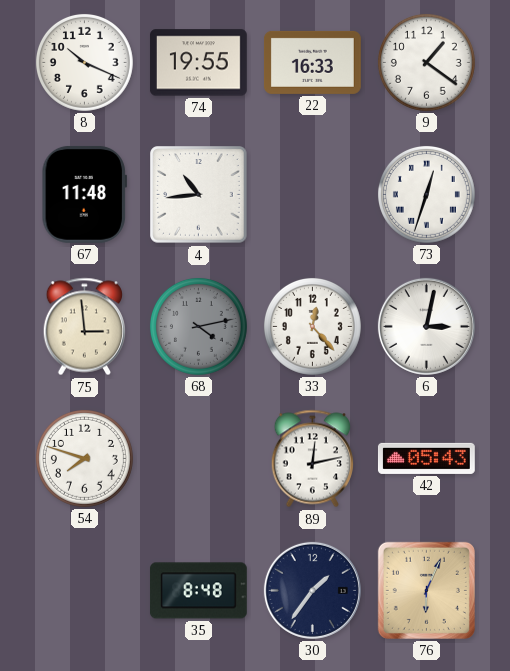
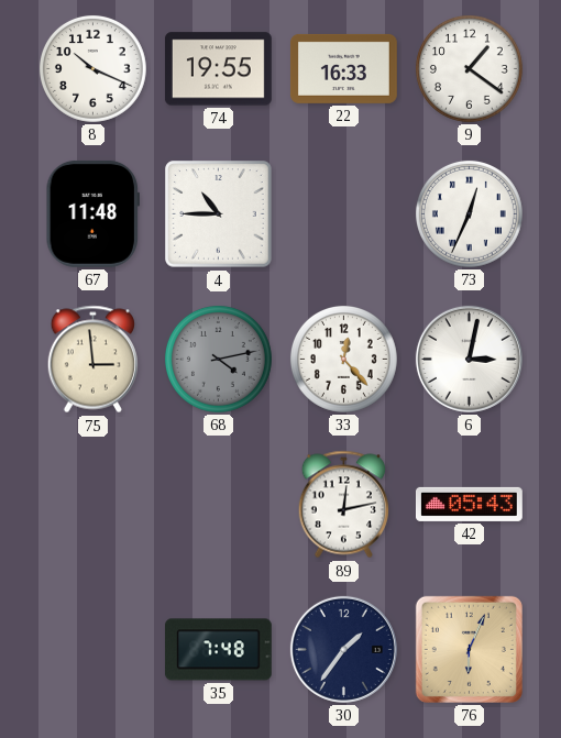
4: 10:44 -> 10:45
73: 12:33 -> 12:34
54: 7:48 -> none
35: 8:48 -> 7:48
